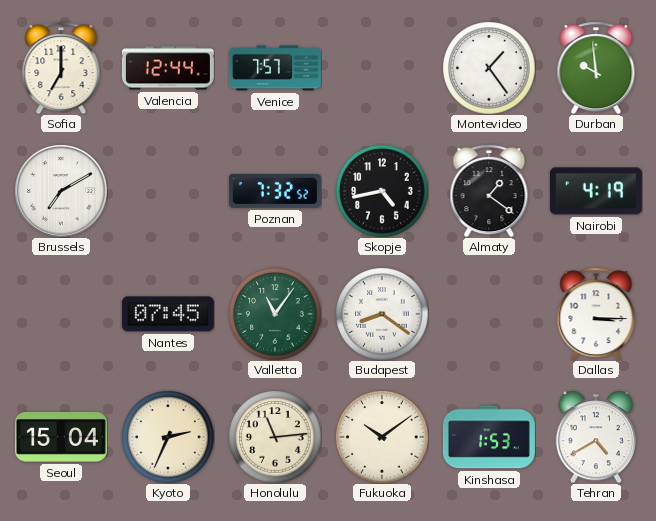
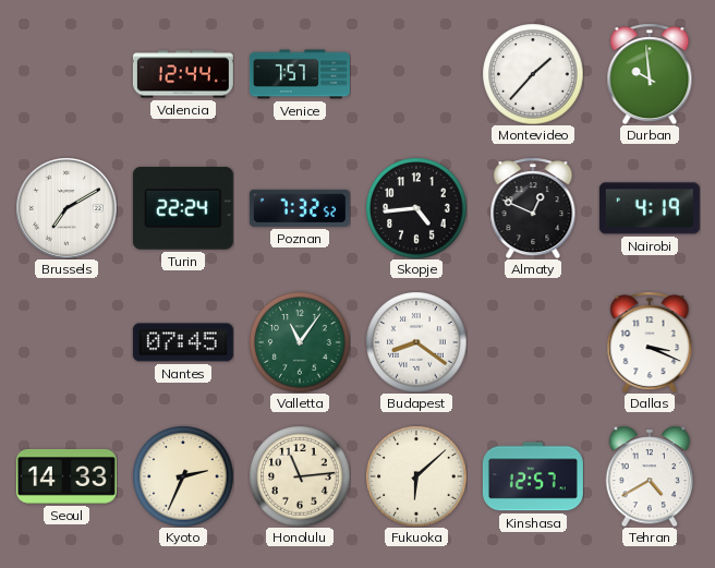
Sofia: 7:00 -> none
Montevideo: 1:24 -> 1:37
Turin: none -> 22:24
Skopje: 4:43 -> 4:44
Almaty: 1:21 -> 12:49
Dallas: 3:15 -> 3:19
Seoul: 15:04 -> 14:33
Fukuoka: 10:09 -> 6:08
Kinshasa: 1:53 -> 12:57
